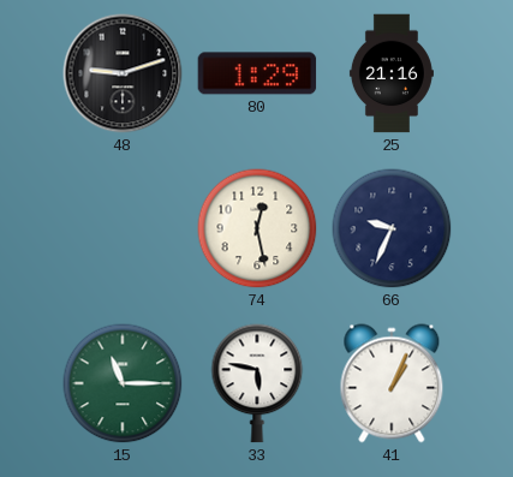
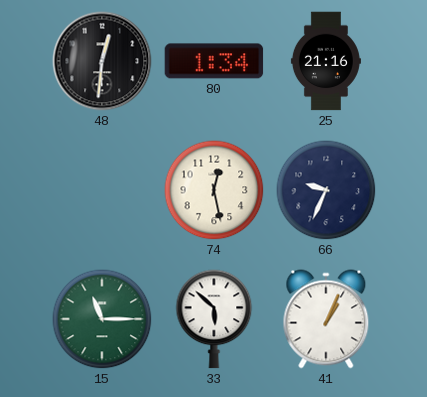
48: 9:12 -> 12:31
80: 1:29 -> 1:34
33: 5:47 -> 5:52
